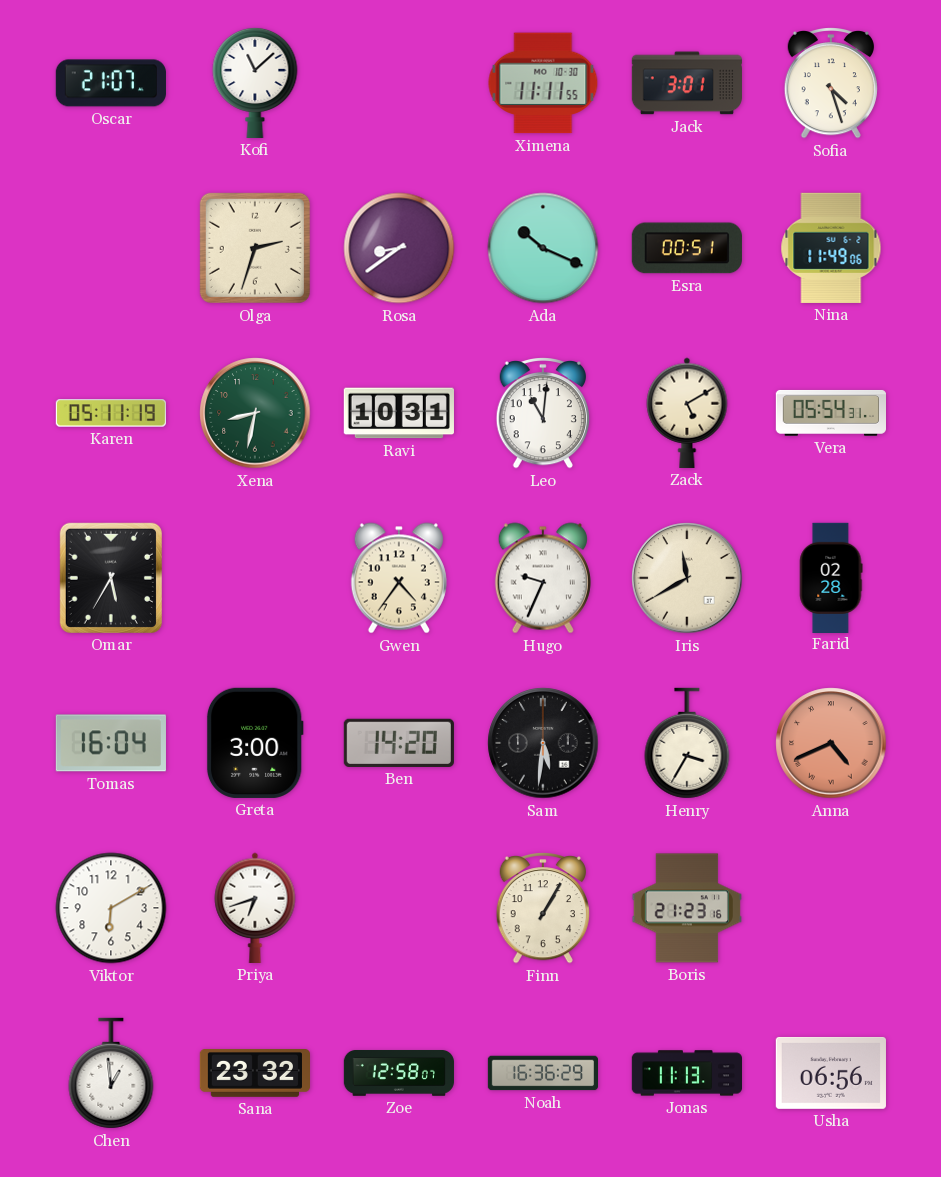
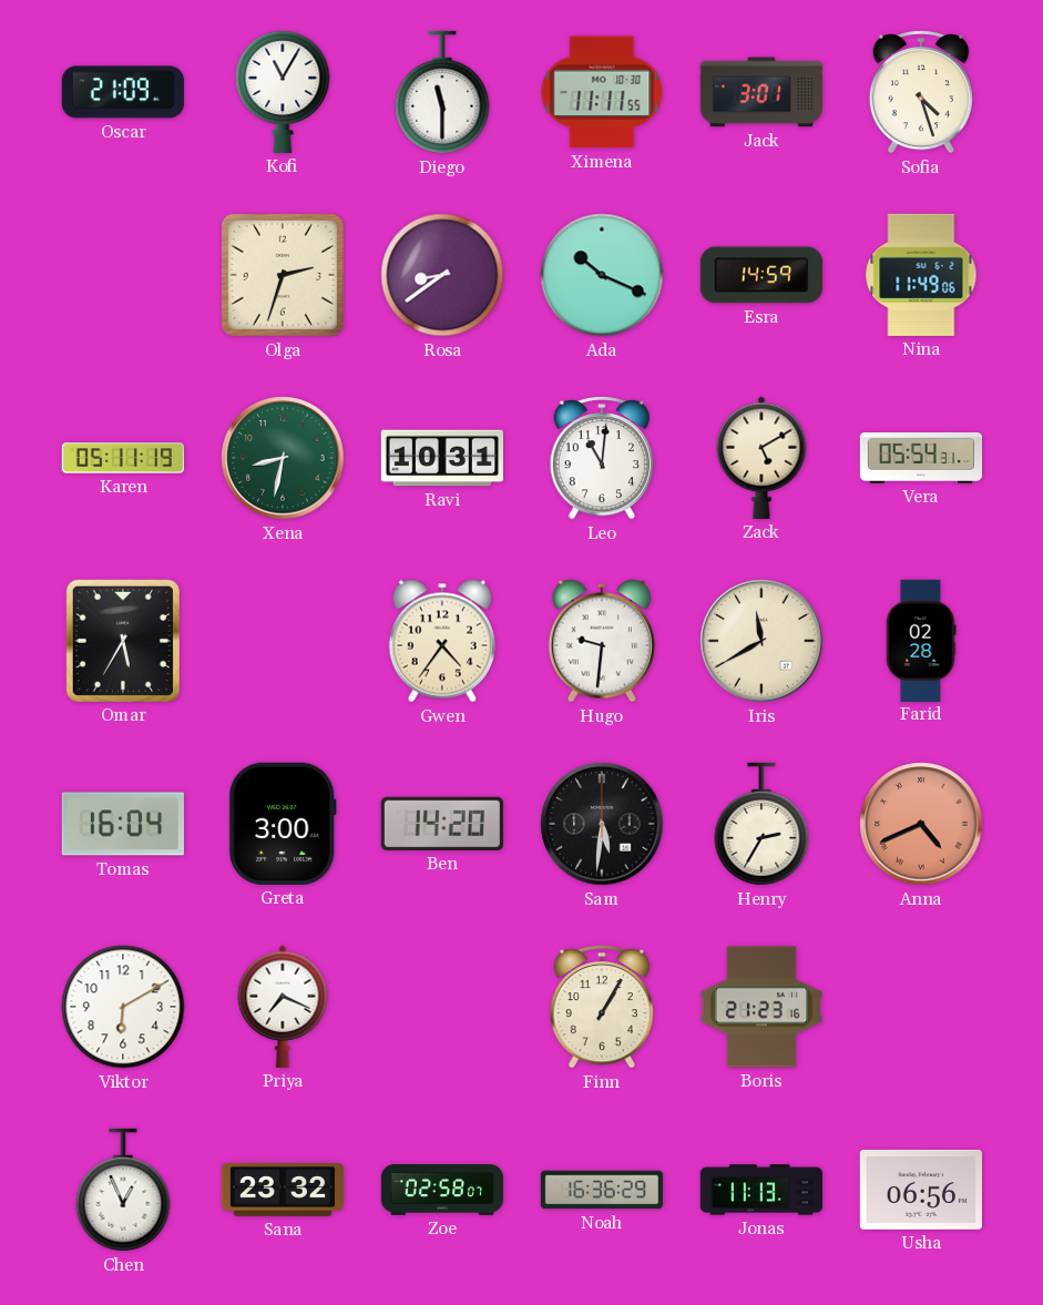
Oscar: 21:07 -> 21:09
Kofi: 11:08 -> 11:05
Diego: none -> 11:30
Esra: 00:51 -> 14:59
Hugo: 9:34 -> 9:31
Henry: 3:35 -> 2:35
Priya: 6:42 -> 7:19
Chen: 12:59 -> 12:56
Zoe: 12:58 -> 02:58
